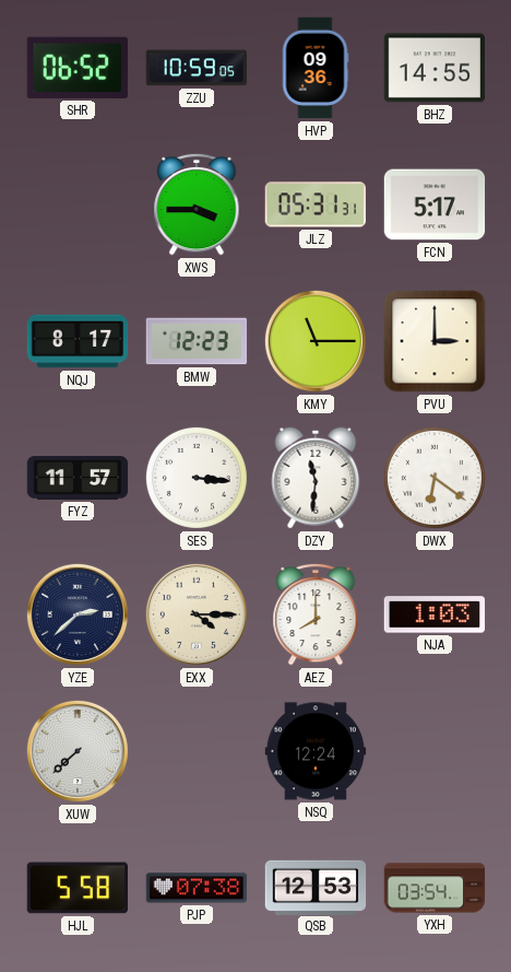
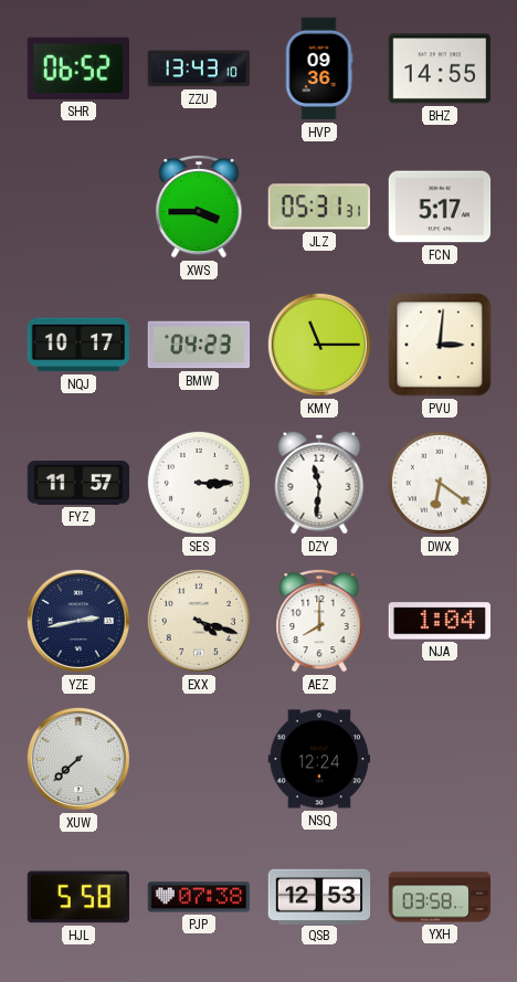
ZZU: 10:59 -> 13:43
NQJ: 8:17 -> 10:17
BMW: 12:23 -> 04:23
PVU: 3:00 -> 3:01
SES: 3:16 -> 3:15
YZE: 2:38 -> 2:43
EXX: 4:15 -> 4:18
NJA: 1:03 -> 1:04
YXH: 03:54 -> 03:58
